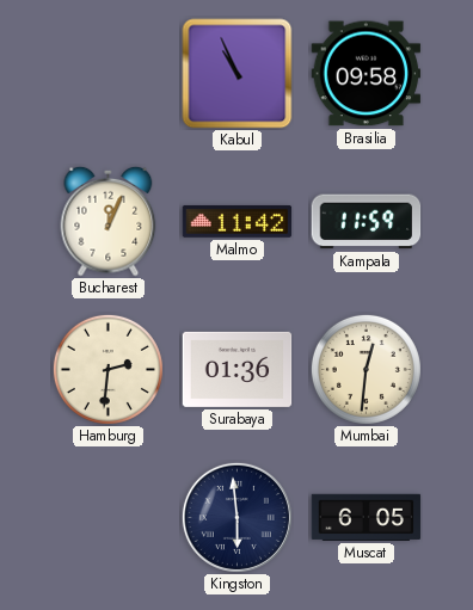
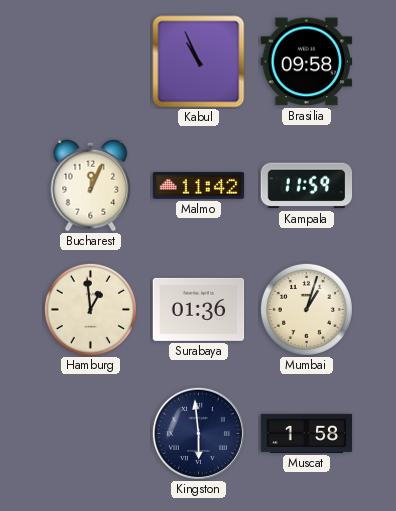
Hamburg: 2:31 -> 12:59
Mumbai: 12:31 -> 1:03
Muscat: 6:05 -> 1:58
